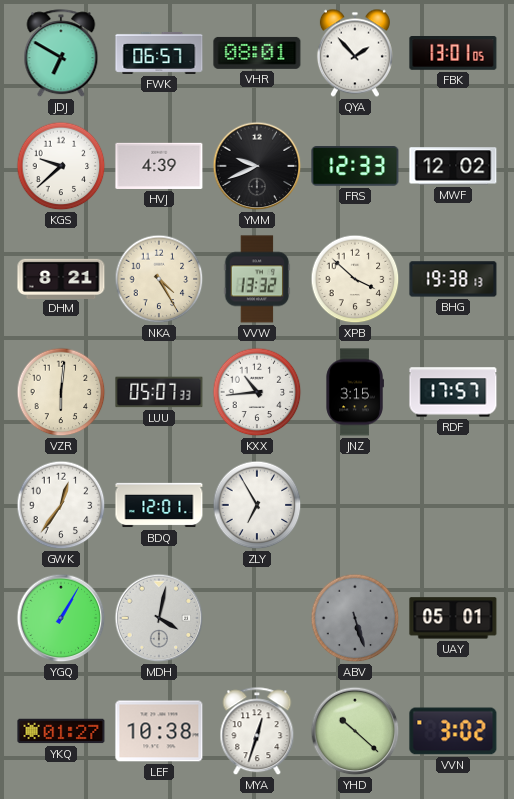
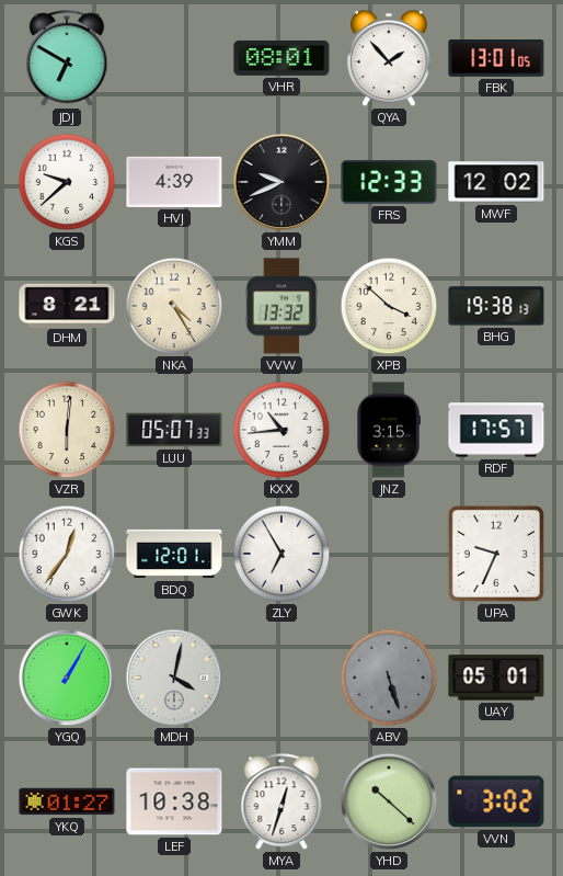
FWK: 06:57 -> none
UPA: none -> 9:34
